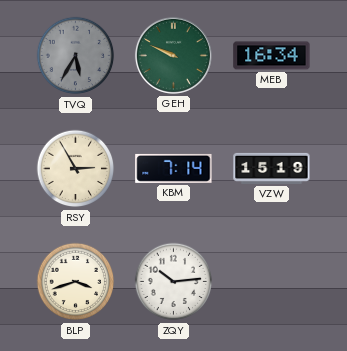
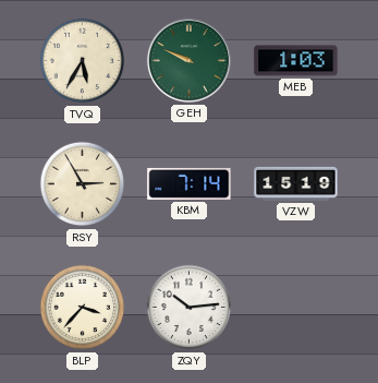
TVQ dial: grey -> cream
MEB: 16:34 -> 1:03
BLP: 3:42 -> 3:37
